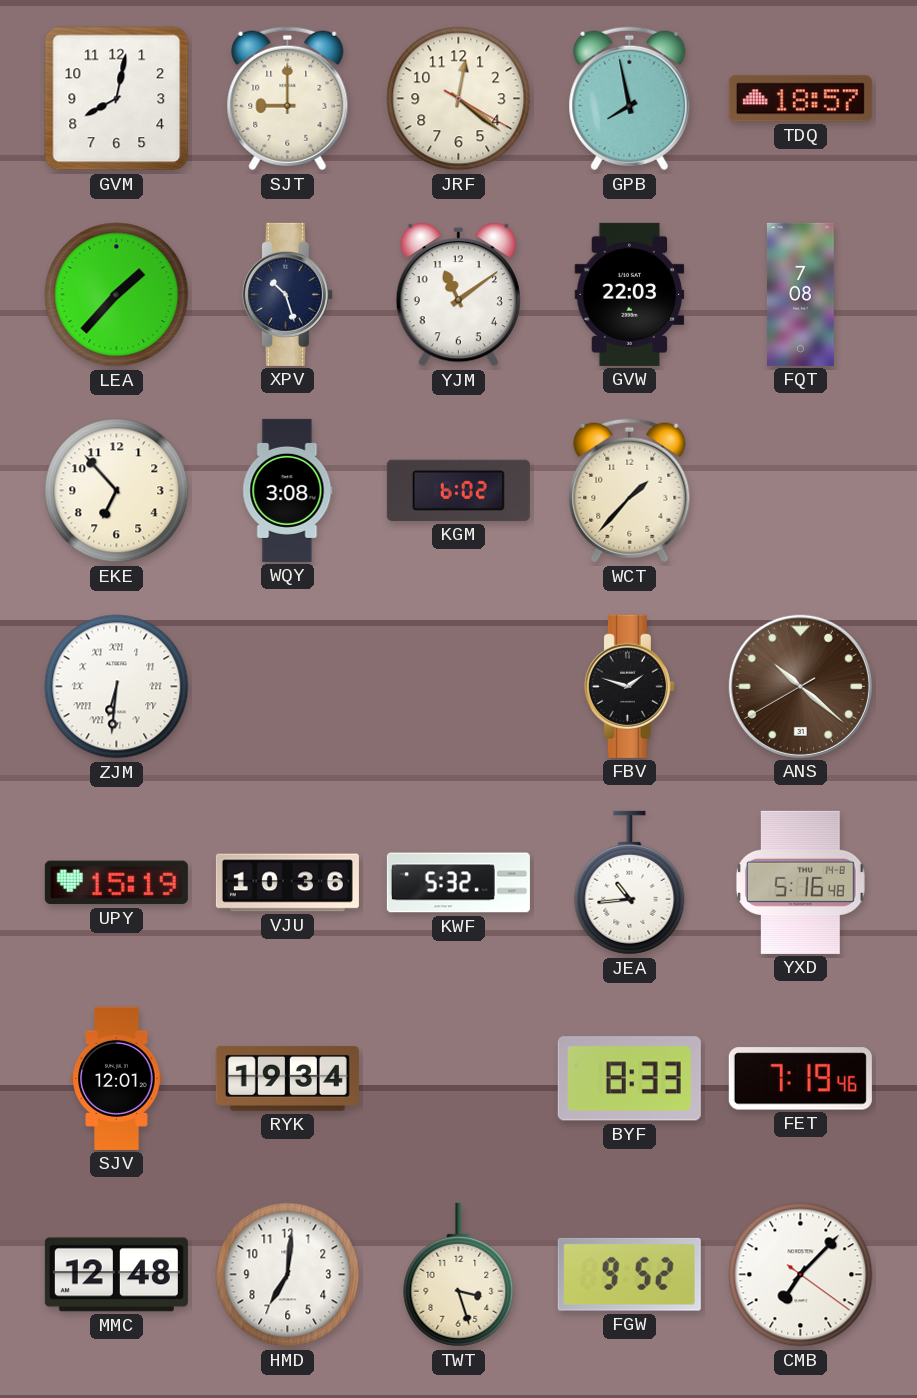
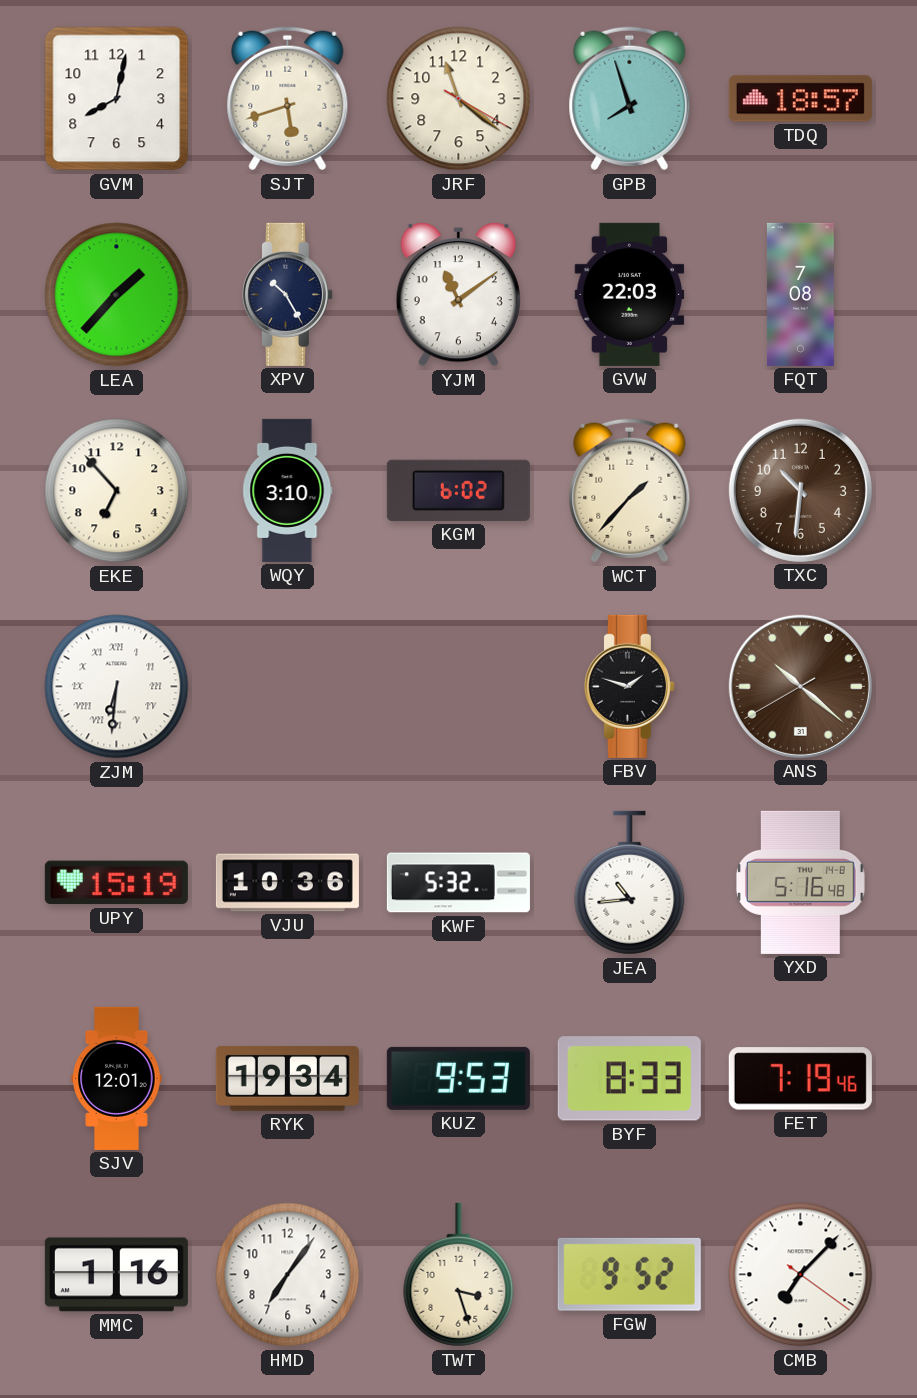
SJT: 9:00 -> 5:42
JRF: 12:21 -> 11:21
GPB: 7:58 -> 7:57
XPV: 10:27 -> 10:25
WQY: 3:08 -> 3:10
TXC: none -> 10:31
KUZ: none -> 9:53
MMC: 12:48 -> 1:16
HMD: 7:01 -> 7:06
